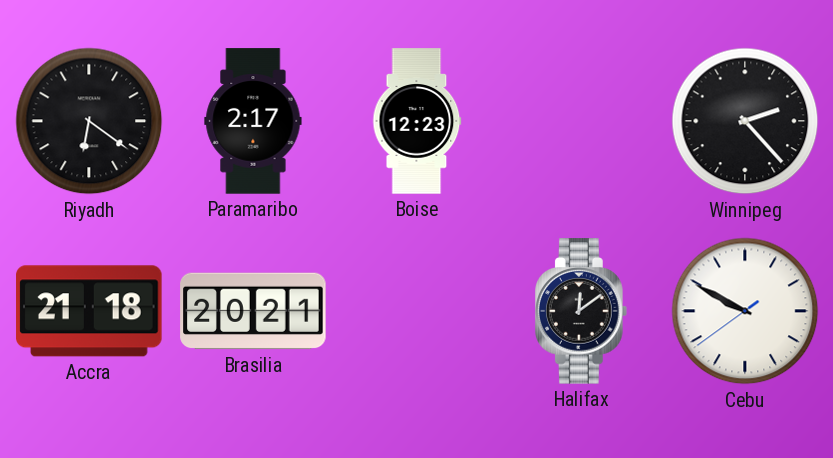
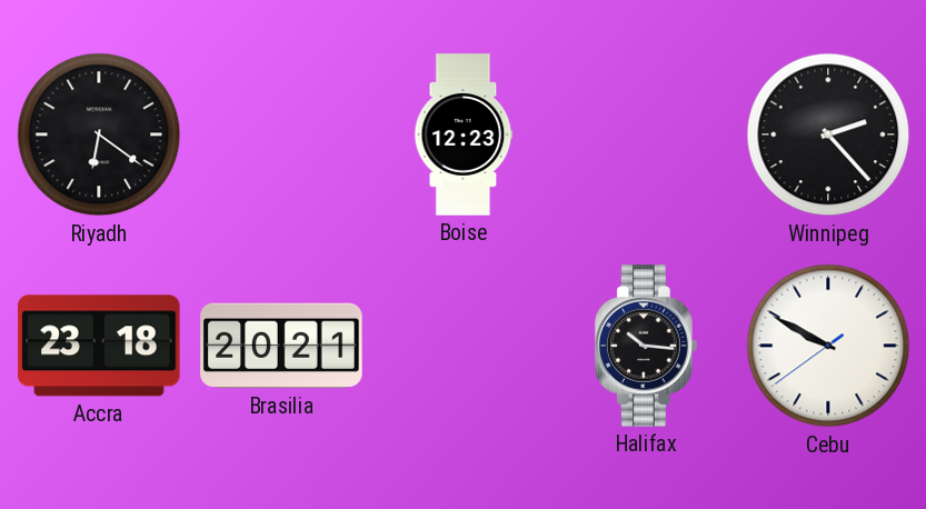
Paramaribo: 2:17 -> none
Accra: 21:18 -> 23:18
Halifax: 12:09 -> 10:16
